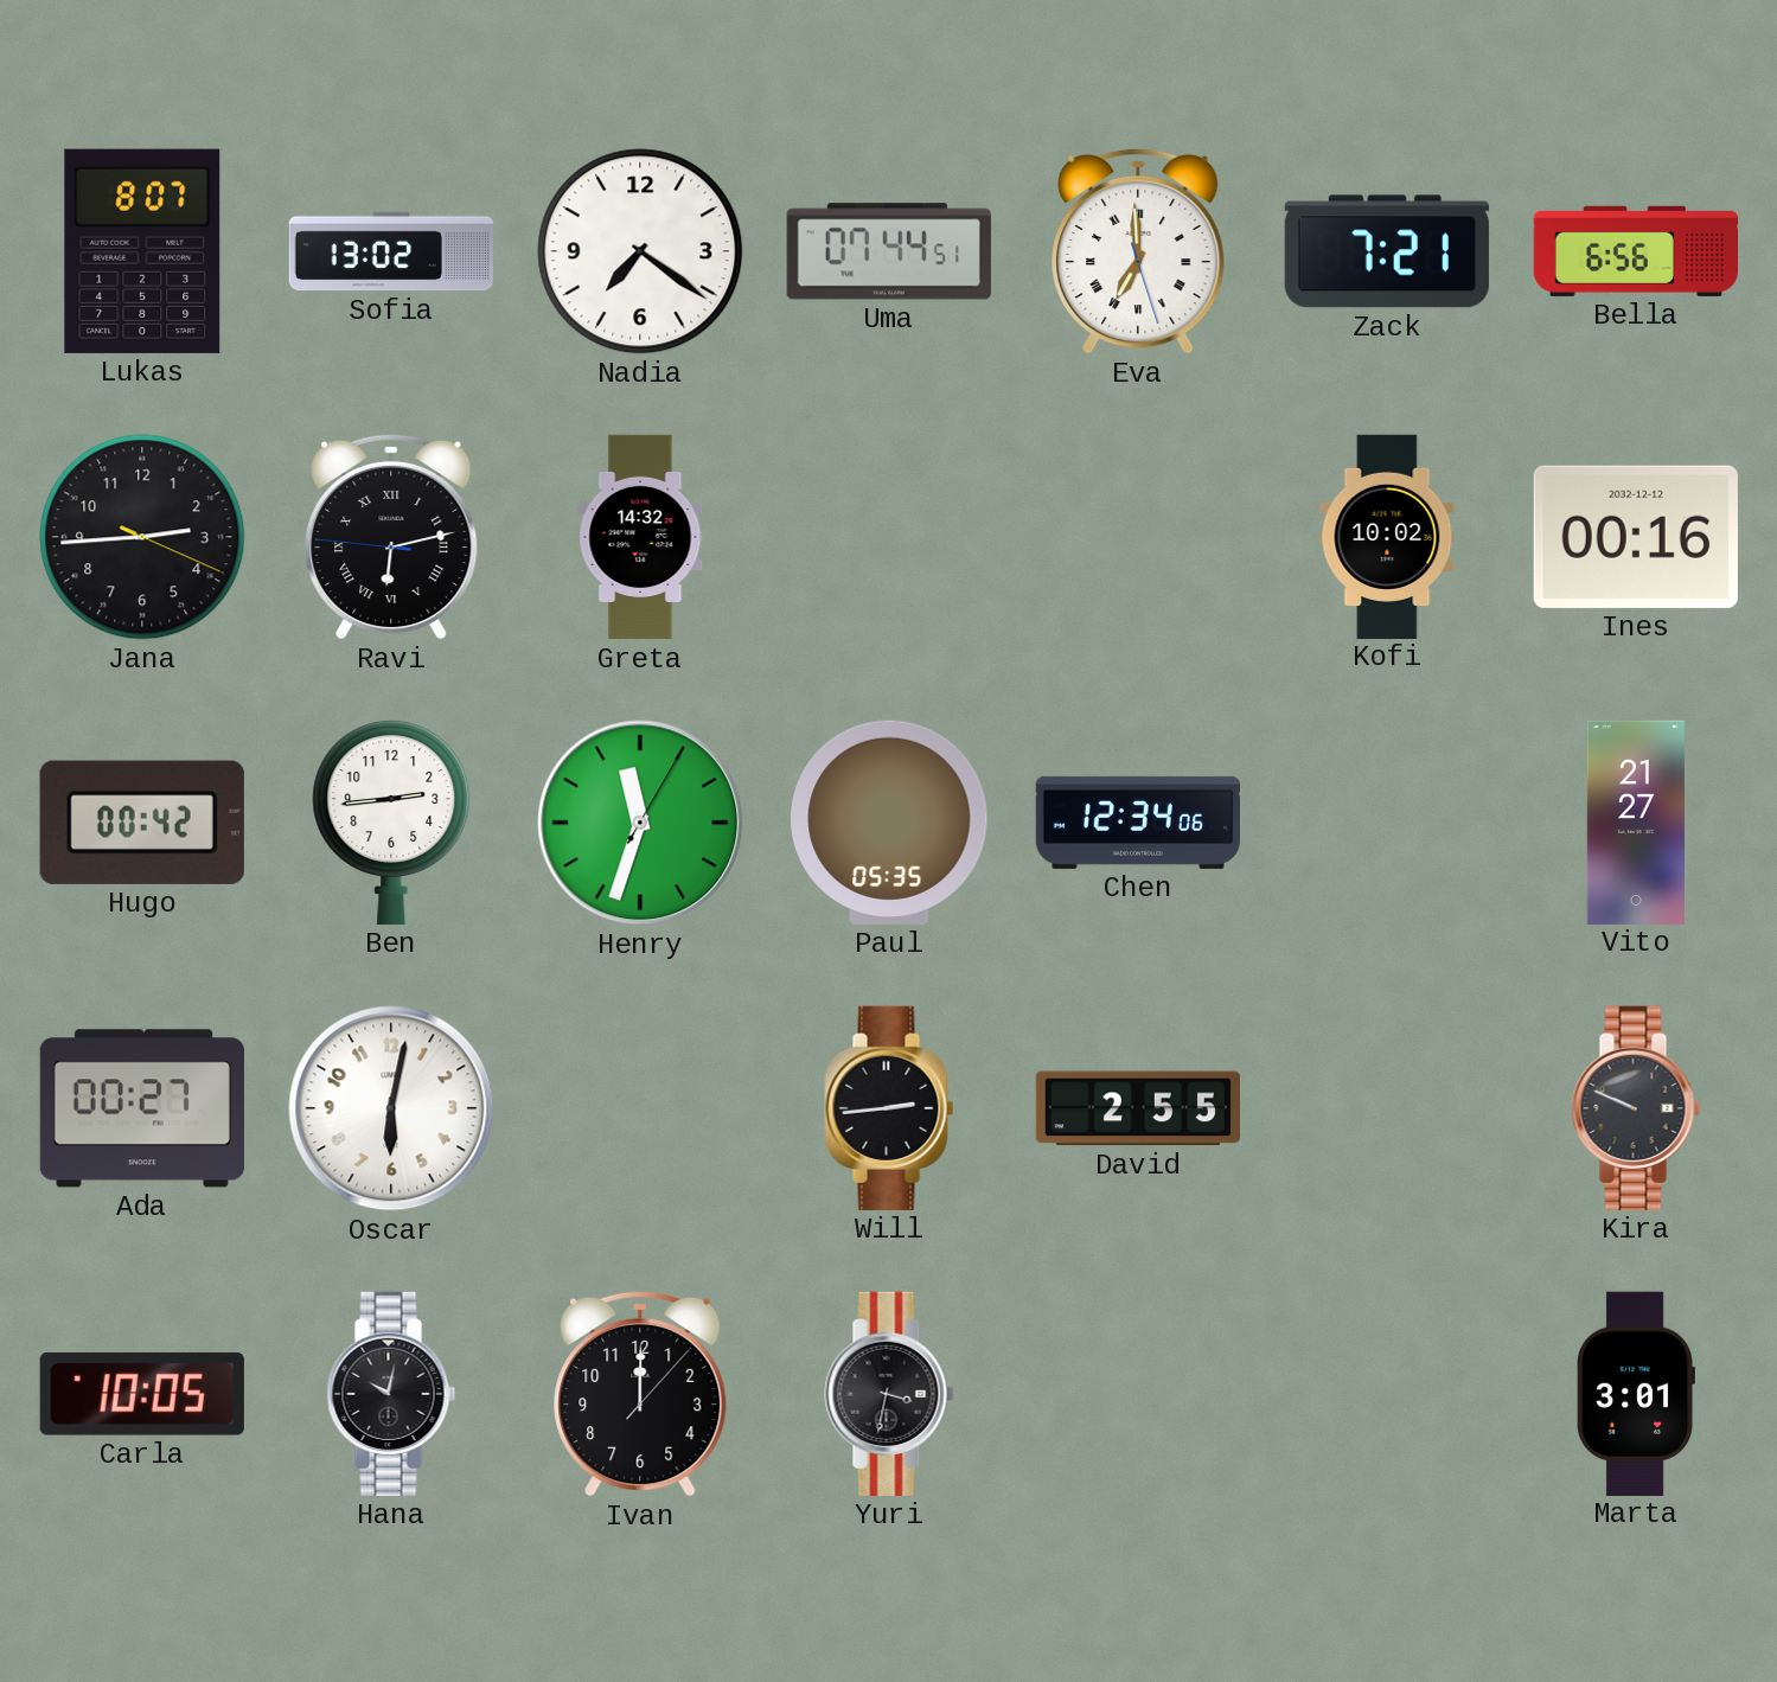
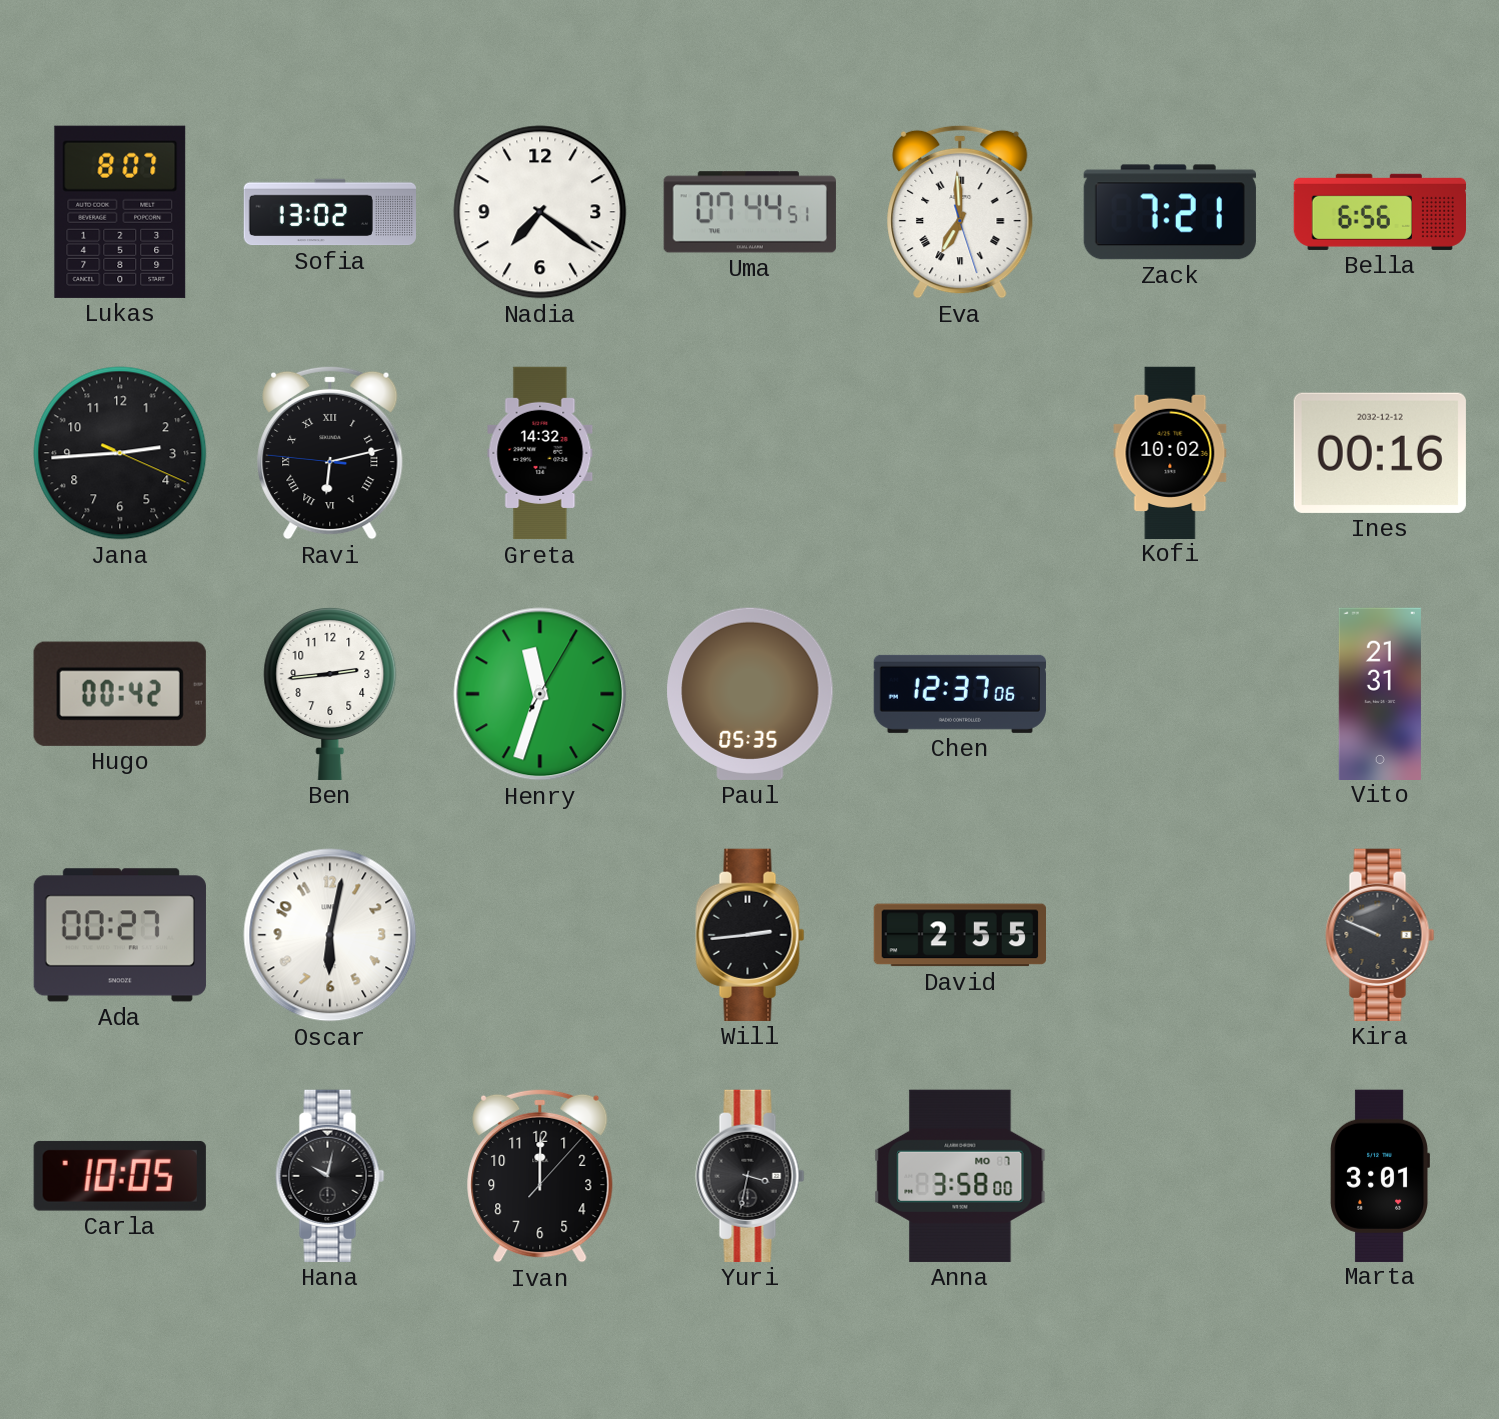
Chen: 12:34 -> 12:37
Vito: 21:27 -> 21:31
Anna: none -> 3:58
